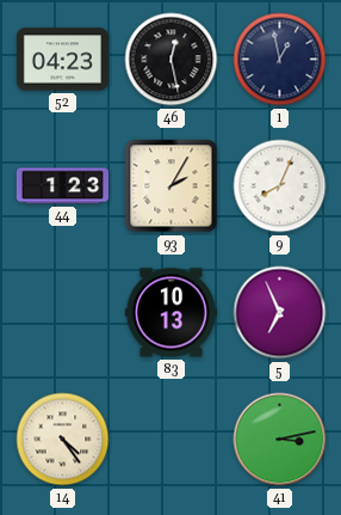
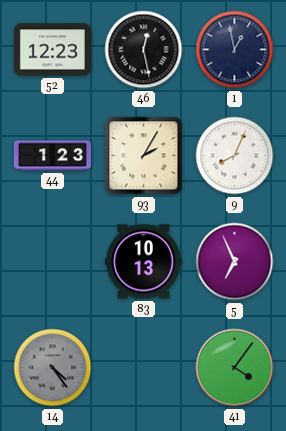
52: 04:23 -> 12:23
14 dial: cream -> grey
41: 3:13 -> 4:06
